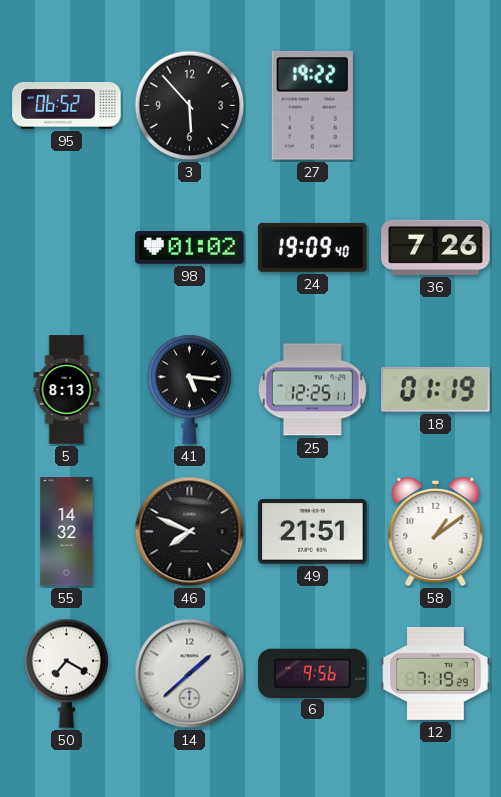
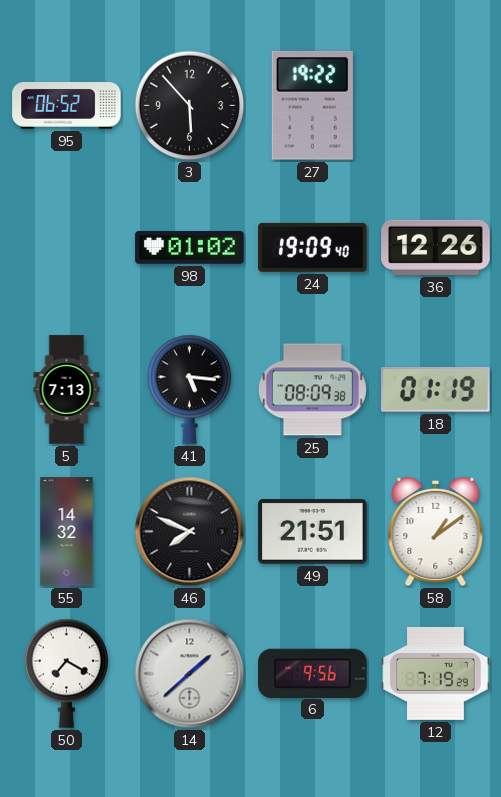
36: 7:26 -> 12:26
5: 8:13 -> 7:13
25: 12:25 -> 08:09
